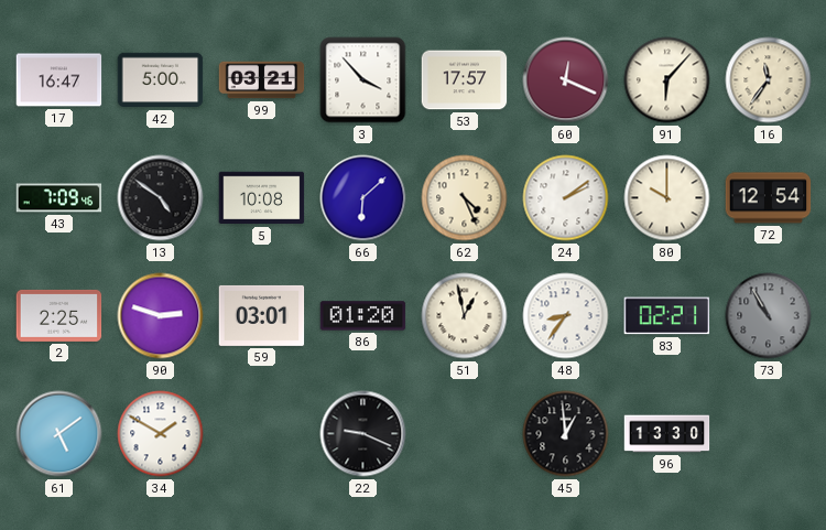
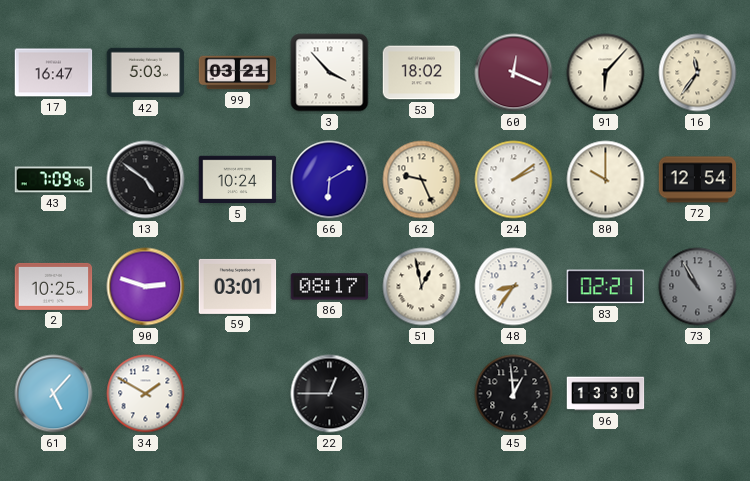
42: 5:00 -> 5:03
53: 17:57 -> 18:02
5: 10:08 -> 10:24
66: 6:08 -> 6:10
62: 4:26 -> 9:26
2: 2:25 -> 10:25
86: 01:20 -> 08:17
61: 5:09 -> 5:07
22: 9:19 -> 12:45
